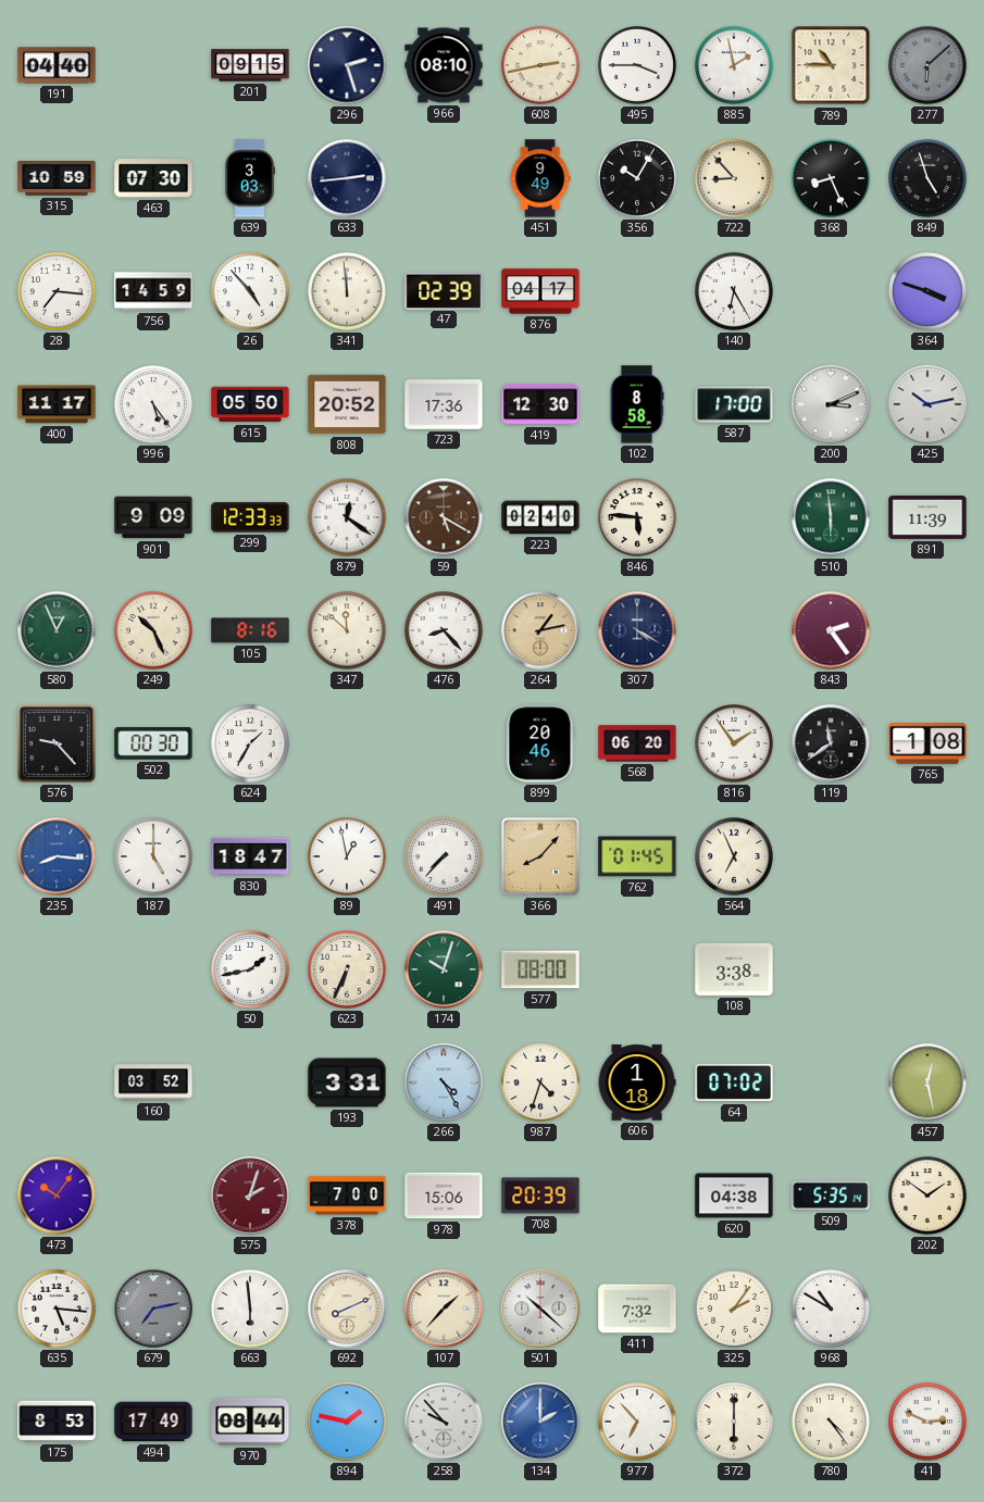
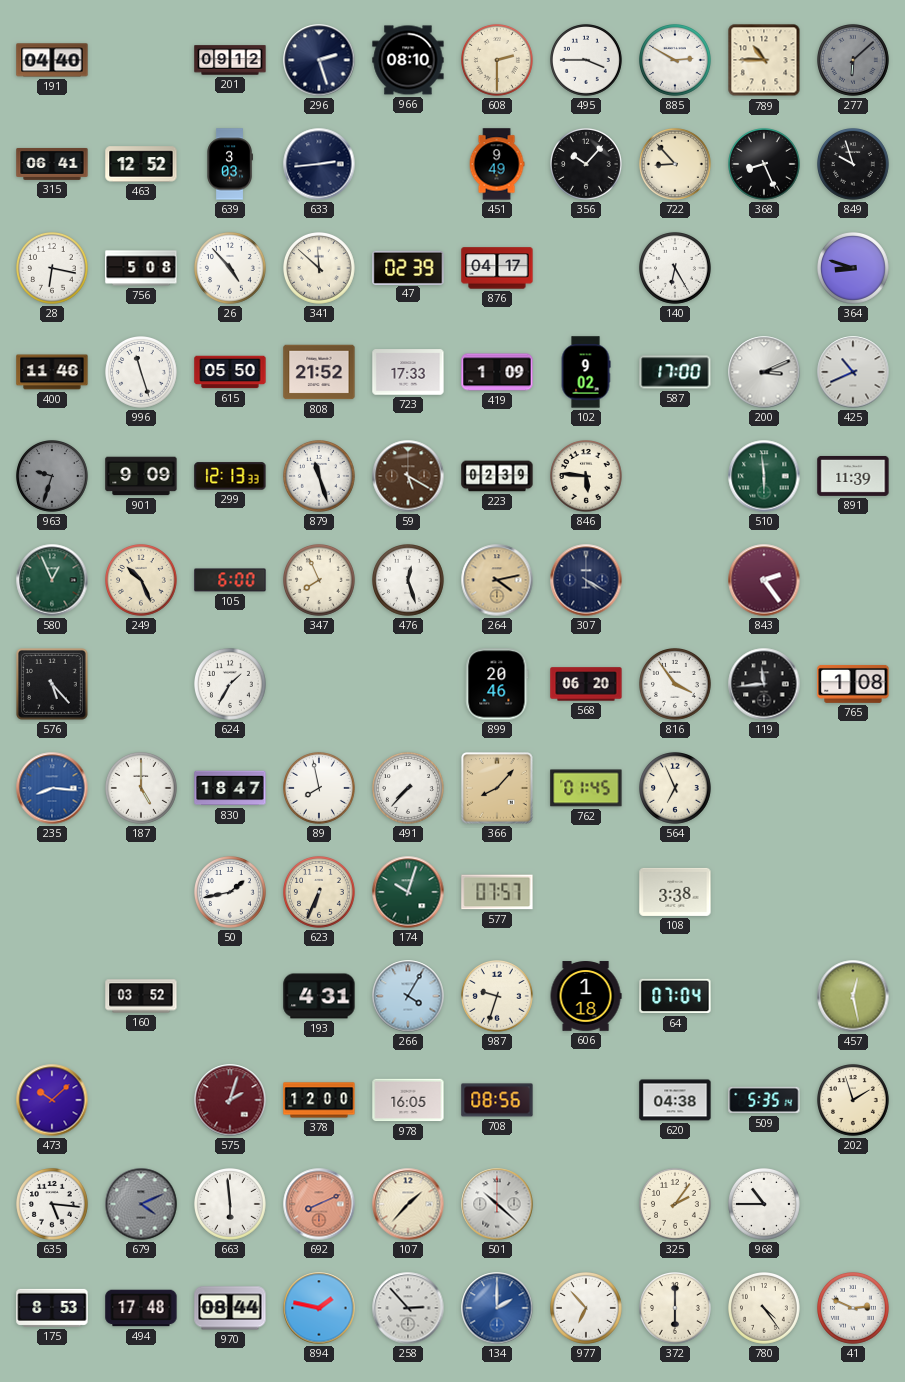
201: 09:15 -> 09:12
608: 2:43 -> 2:30
885: 1:58 -> 2:50
315: 10:59 -> 06:41
463: 07:30 -> 12:52
356: 10:05 -> 10:07
849: 4:57 -> 9:57
28: 7:16 -> 6:17
756: 14:59 -> 5:08
341: 11:59 -> 11:52
364: 3:48 -> 8:48
400: 11:17 -> 11:46
996: 5:24 -> 11:27
808: 20:52 -> 21:52
723: 17:36 -> 17:33
419: 12:30 -> 1:09
102: 8:58 -> 9:02
425: 10:13 -> 10:41
963: none -> 9:33
299: 12:33 -> 12:13
879: 12:21 -> 11:27
223: 02:40 -> 02:39
105: 8:16 -> 6:00
347: 11:52 -> 7:56
476: 8:23 -> 12:27
264: 1:13 -> 4:13
576: 9:23 -> 5:23
502: 00:30 -> none
816: 1:54 -> 3:54
119: 11:39 -> 11:44
89: 12:58 -> 7:58
577: 08:00 -> 07:57
193: 3:31 -> 4:31
266: 4:25 -> 4:05
987: 4:33 -> 9:33
64: 07:02 -> 07:04
473: 10:06 -> 10:08
378: 7:00 -> 12:00
978: 15:06 -> 16:05
708: 20:39 -> 08:56
202: 1:51 -> 1:57
679: 7:13 -> 4:11
692 dial: cream -> salmon
411: 7:32 -> none
968: 10:50 -> 10:45
494: 17:49 -> 17:48
258: 9:53 -> 2:53
